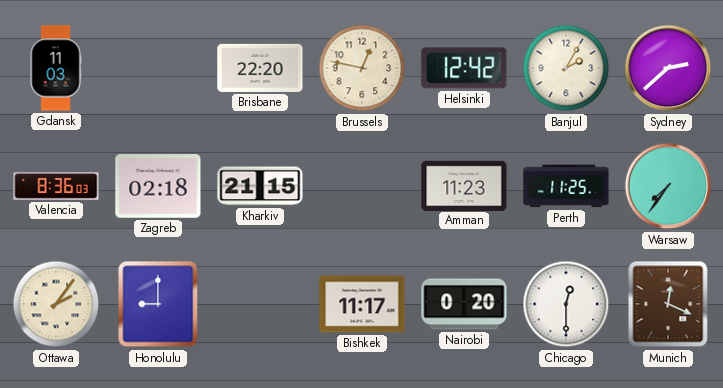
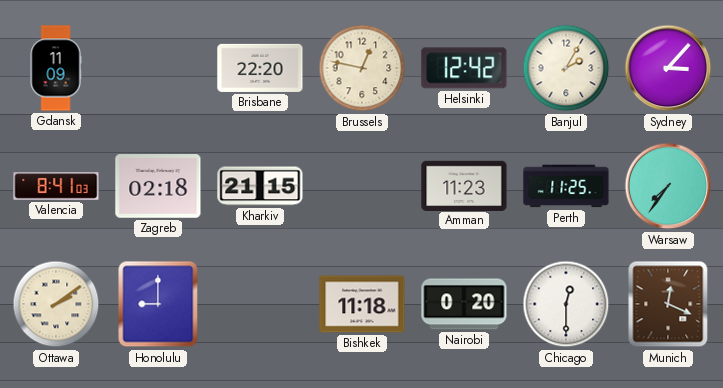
Gdansk: 11:03 -> 11:09
Sydney: 2:38 -> 3:07
Valencia: 8:36 -> 8:41
Ottawa: 2:06 -> 2:09
Bishkek: 11:17 -> 11:18
